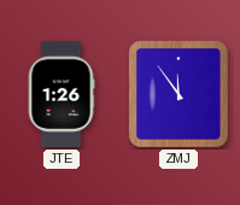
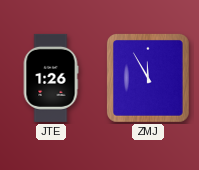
ZMJ: 11:54 -> 11:55
